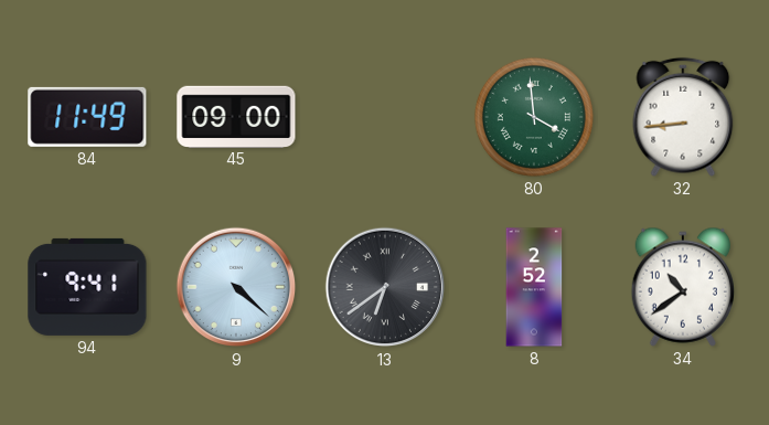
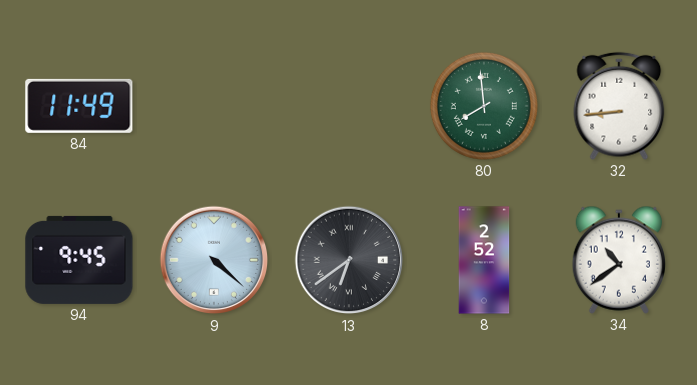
45: 09:00 -> none
80: 3:59 -> 7:59
94: 9:41 -> 9:45
